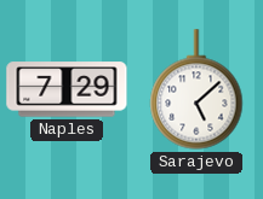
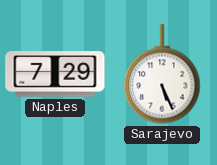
Sarajevo: 5:08 -> 5:26
